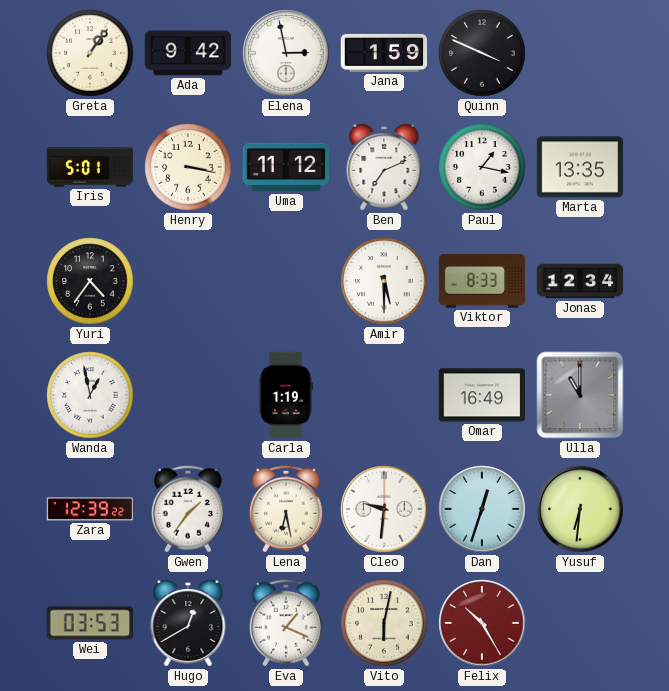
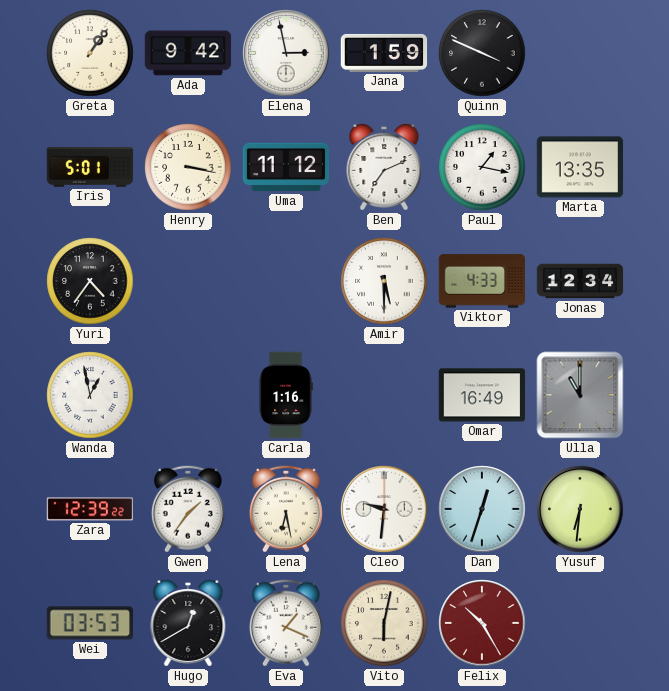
Viktor: 8:33 -> 4:33
Carla: 1:19 -> 1:16
